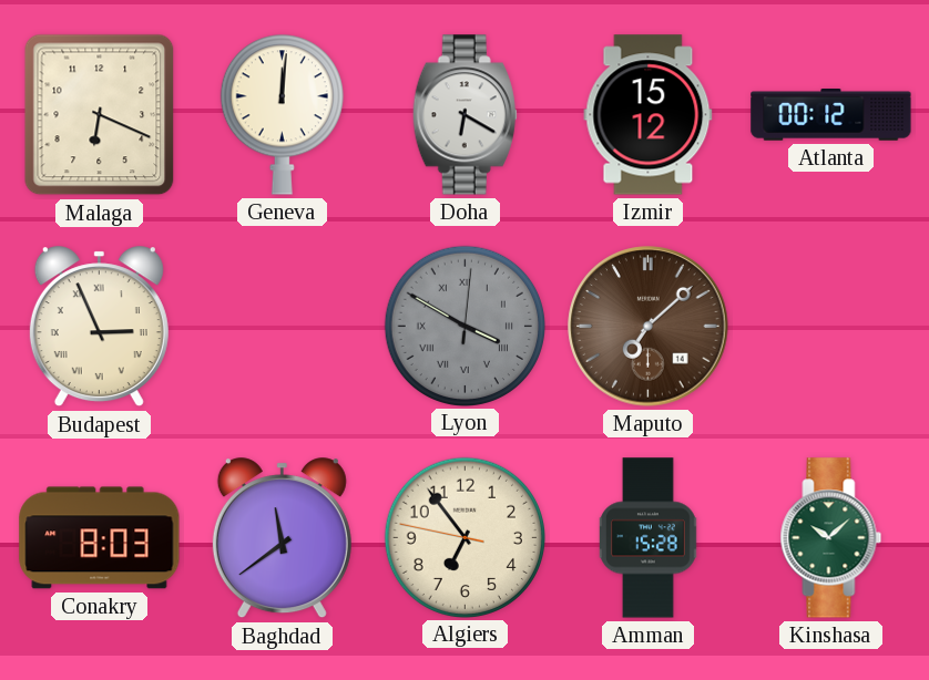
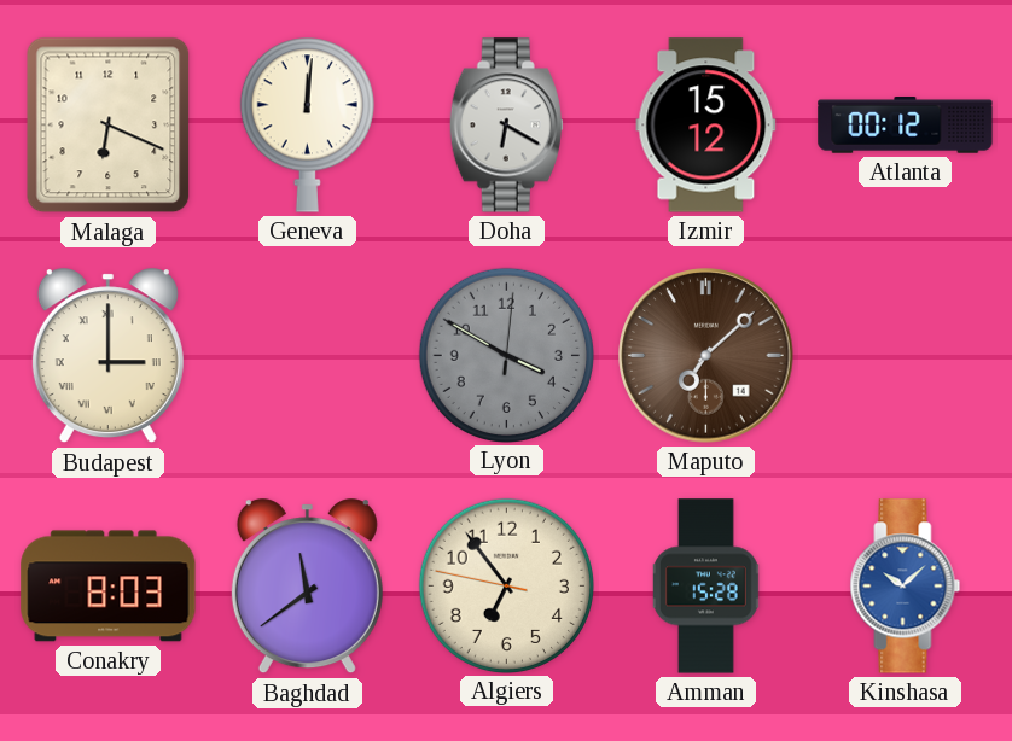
Budapest: 2:56 -> 3:00
Lyon numerals: Roman -> Arabic
Kinshasa dial: green -> blue
